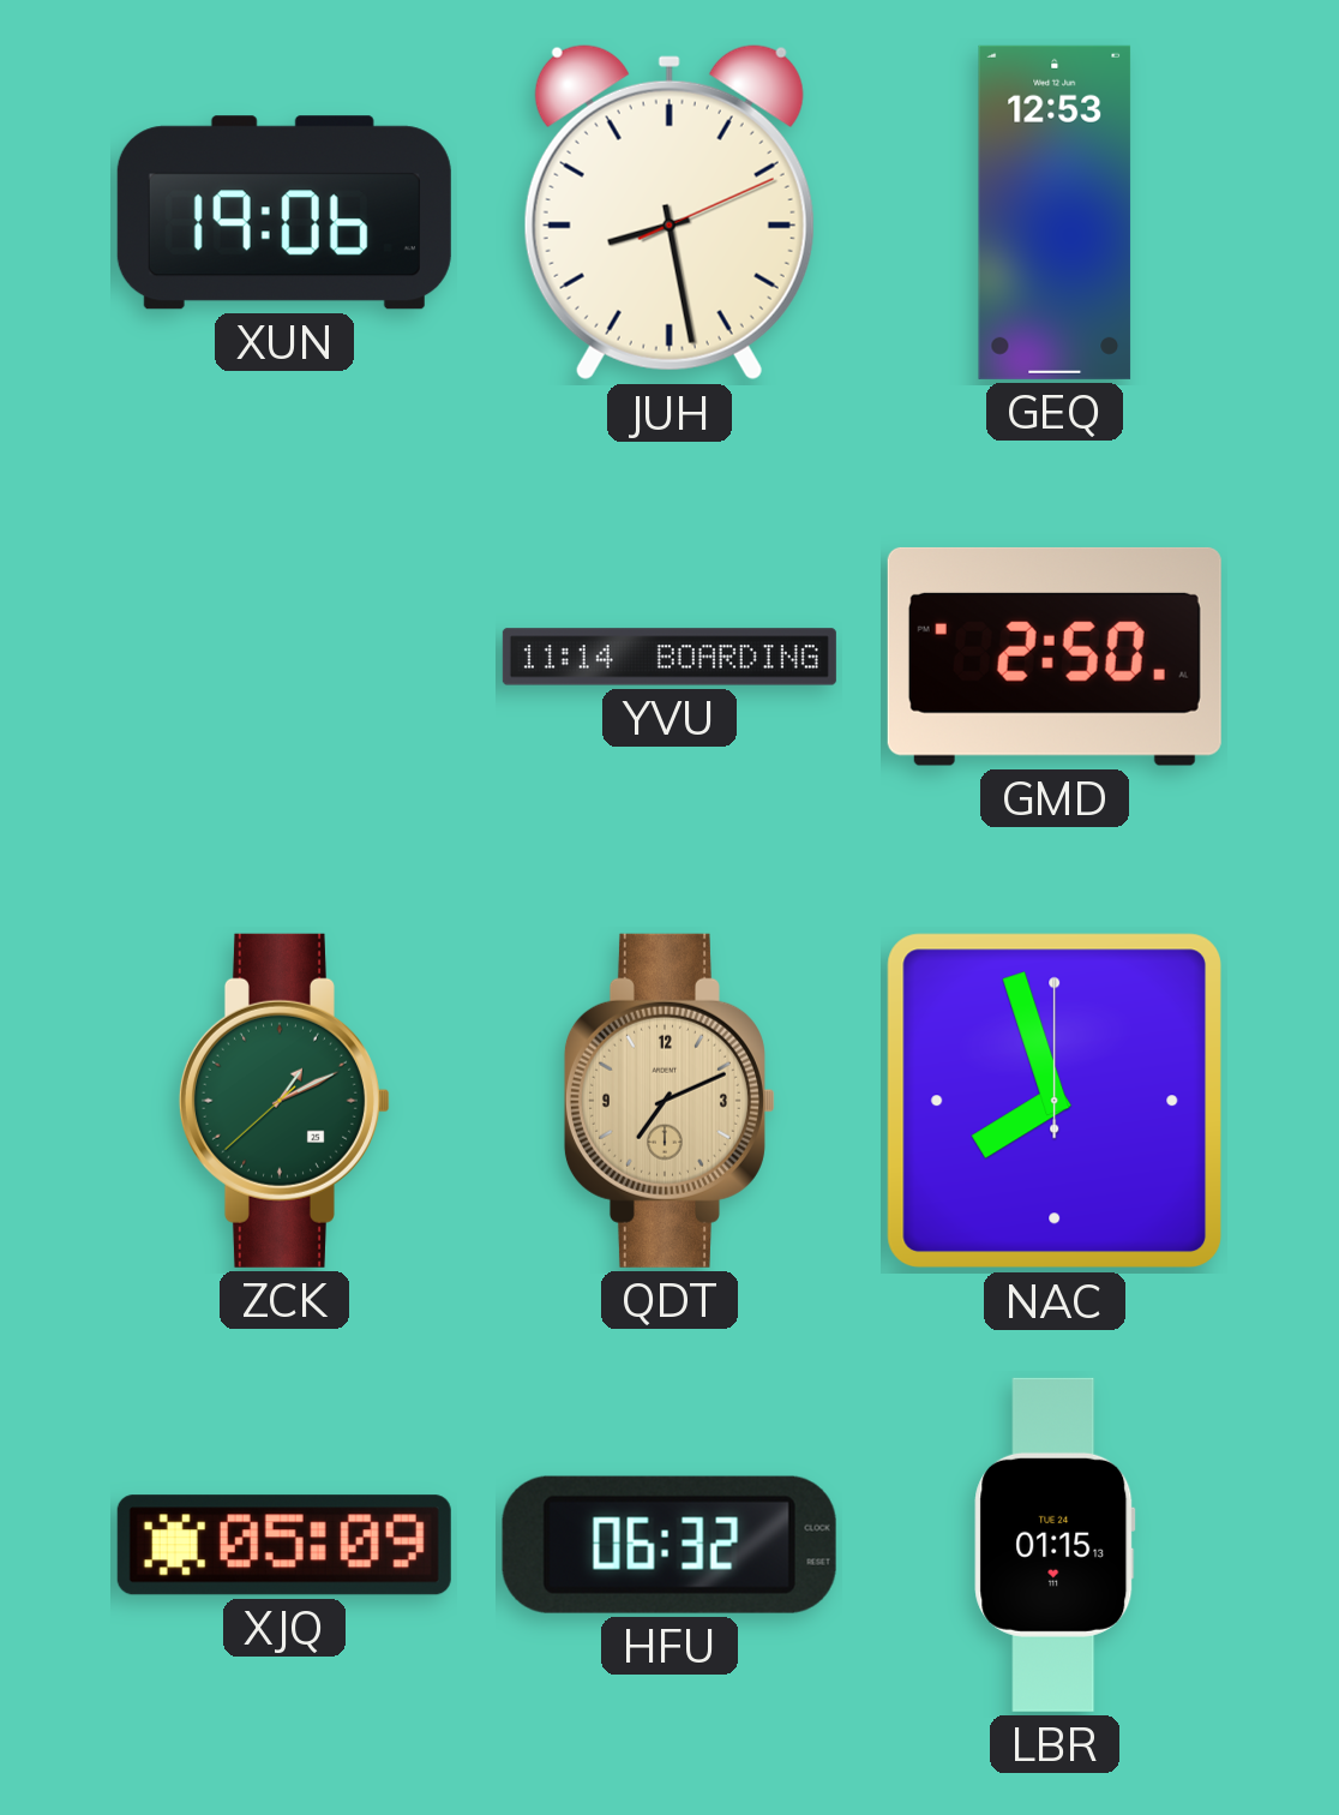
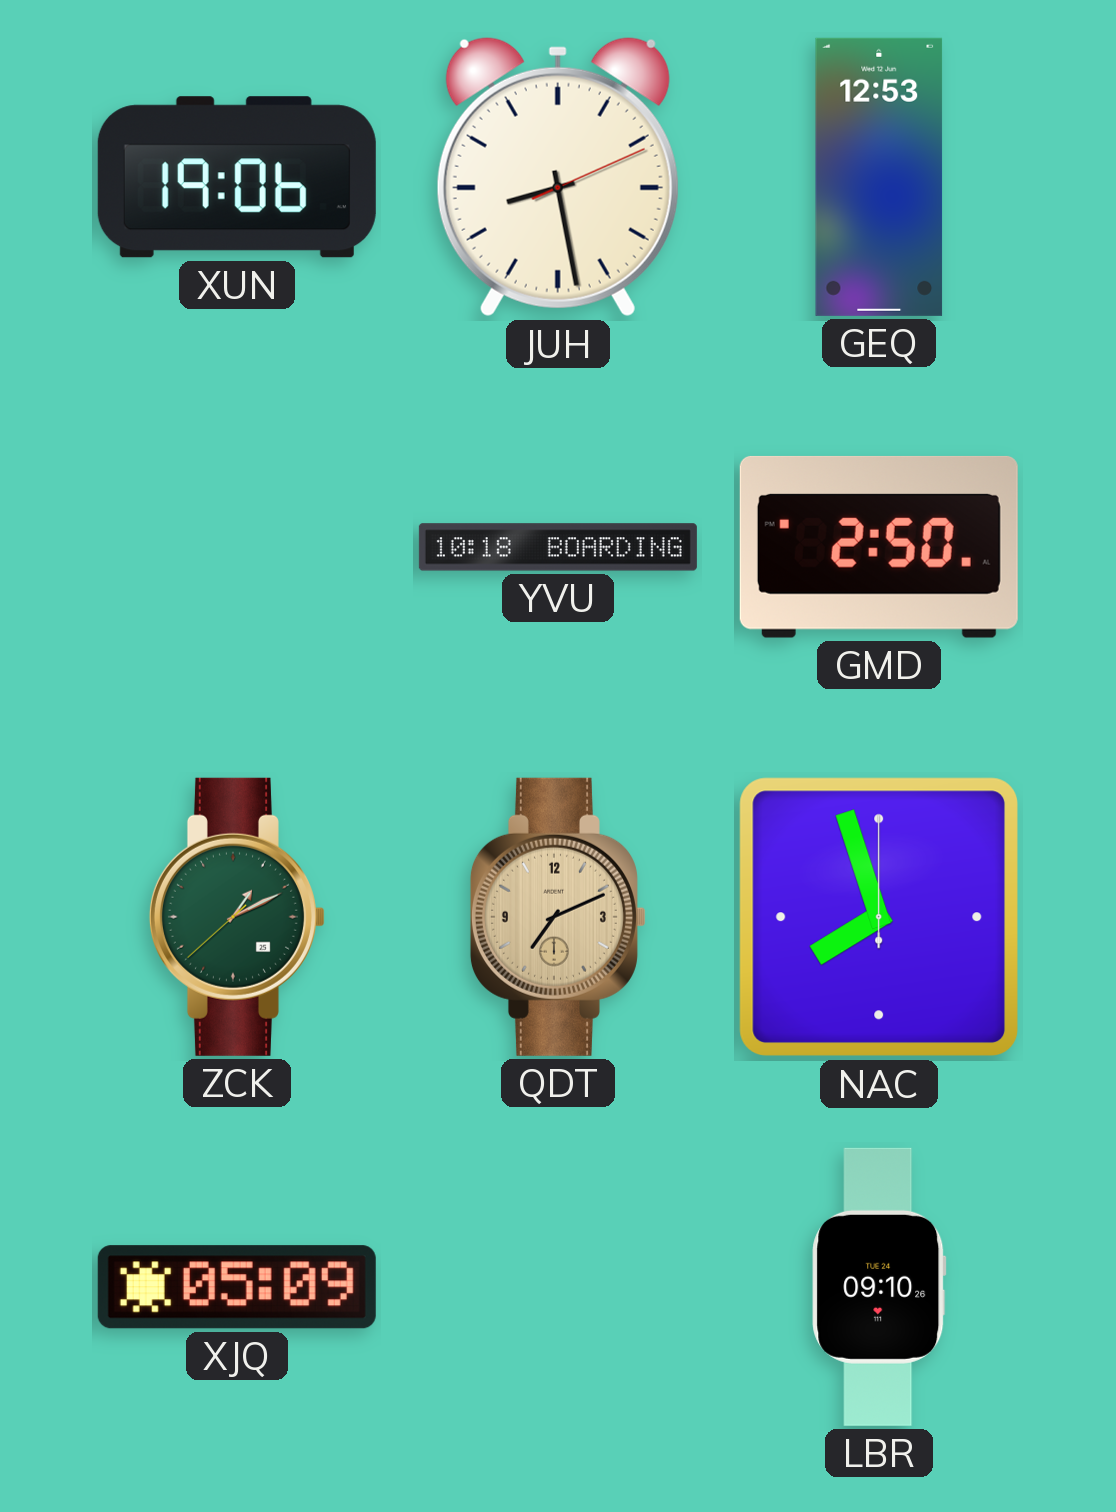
YVU: 11:14 -> 10:18
HFU: 06:32 -> none
LBR: 01:15 -> 09:10
